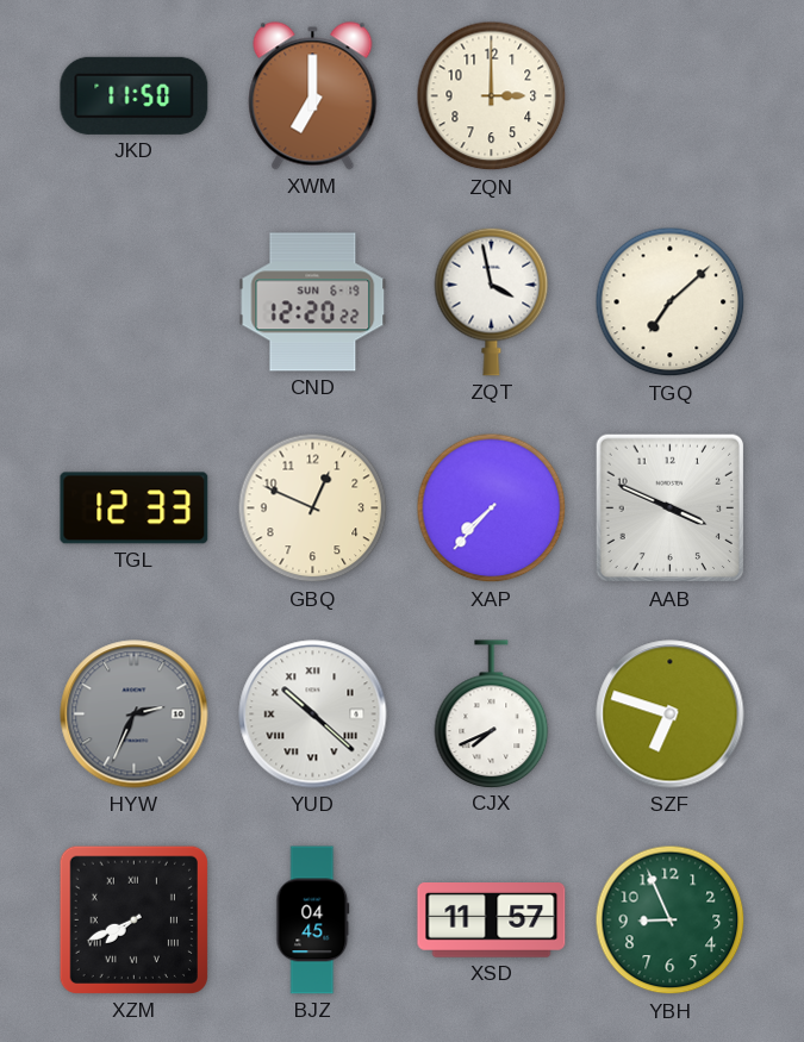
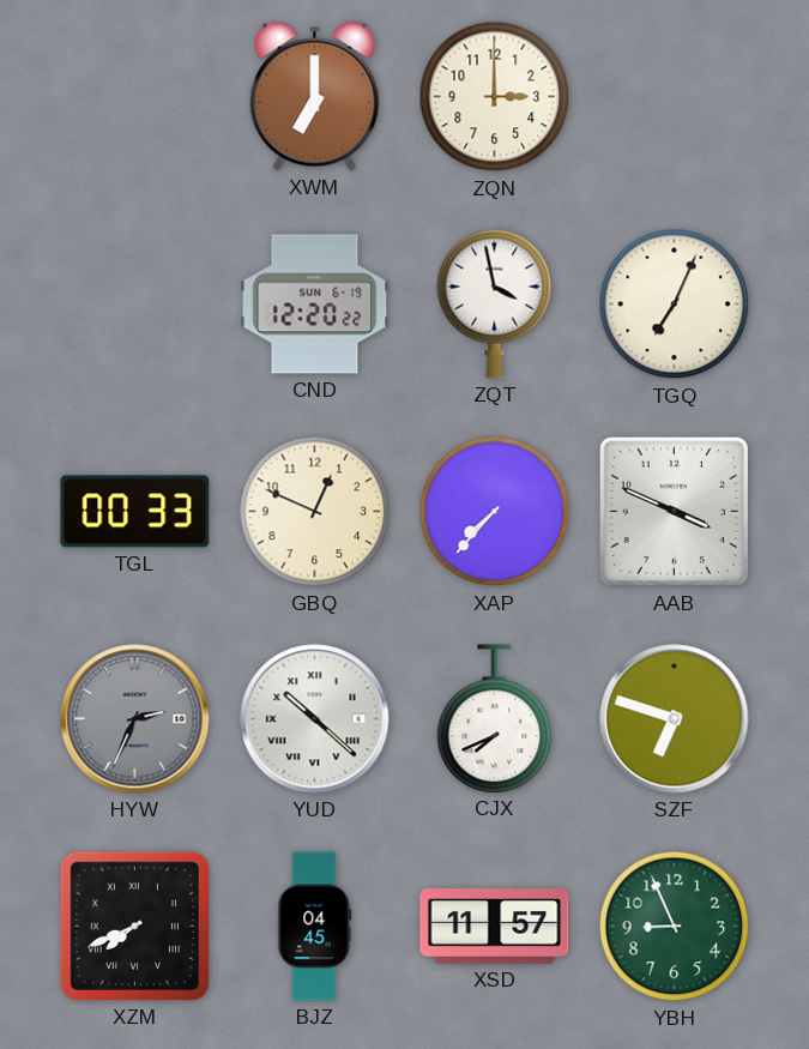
JKD: 11:50 -> none
TGQ: 7:08 -> 7:04
TGL: 12:33 -> 00:33
